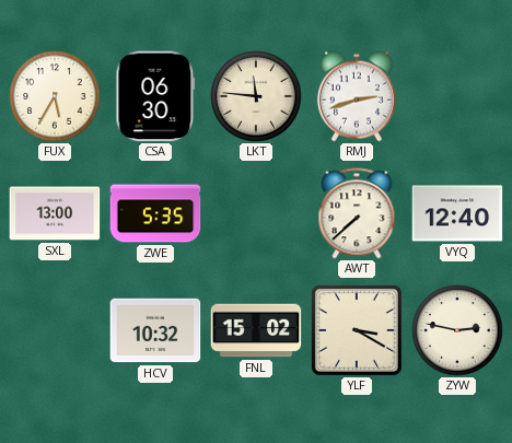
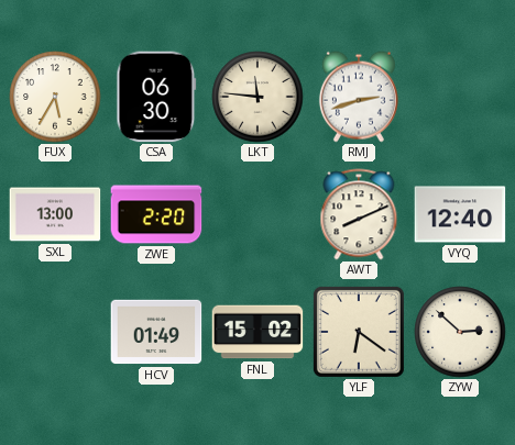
ZWE: 5:35 -> 2:20
AWT: 7:38 -> 8:11
HCV: 10:32 -> 01:49
YLF: 3:20 -> 6:21
ZYW: 2:47 -> 2:52
